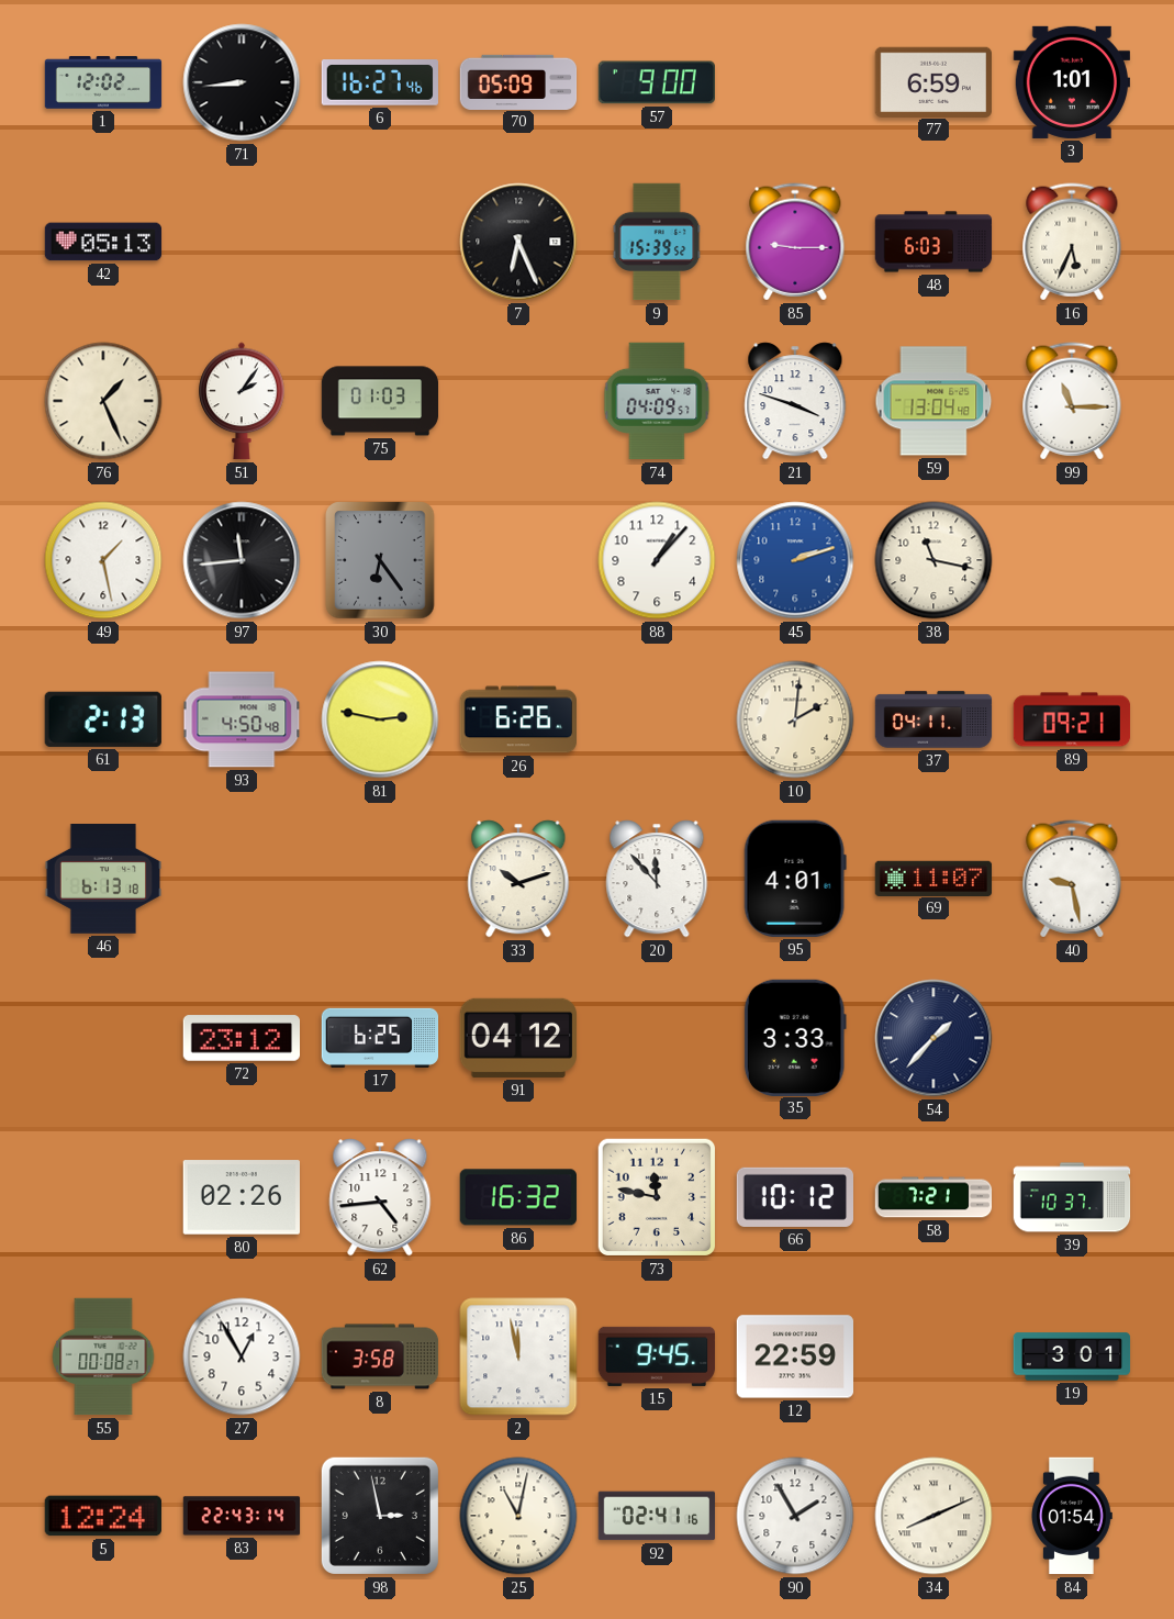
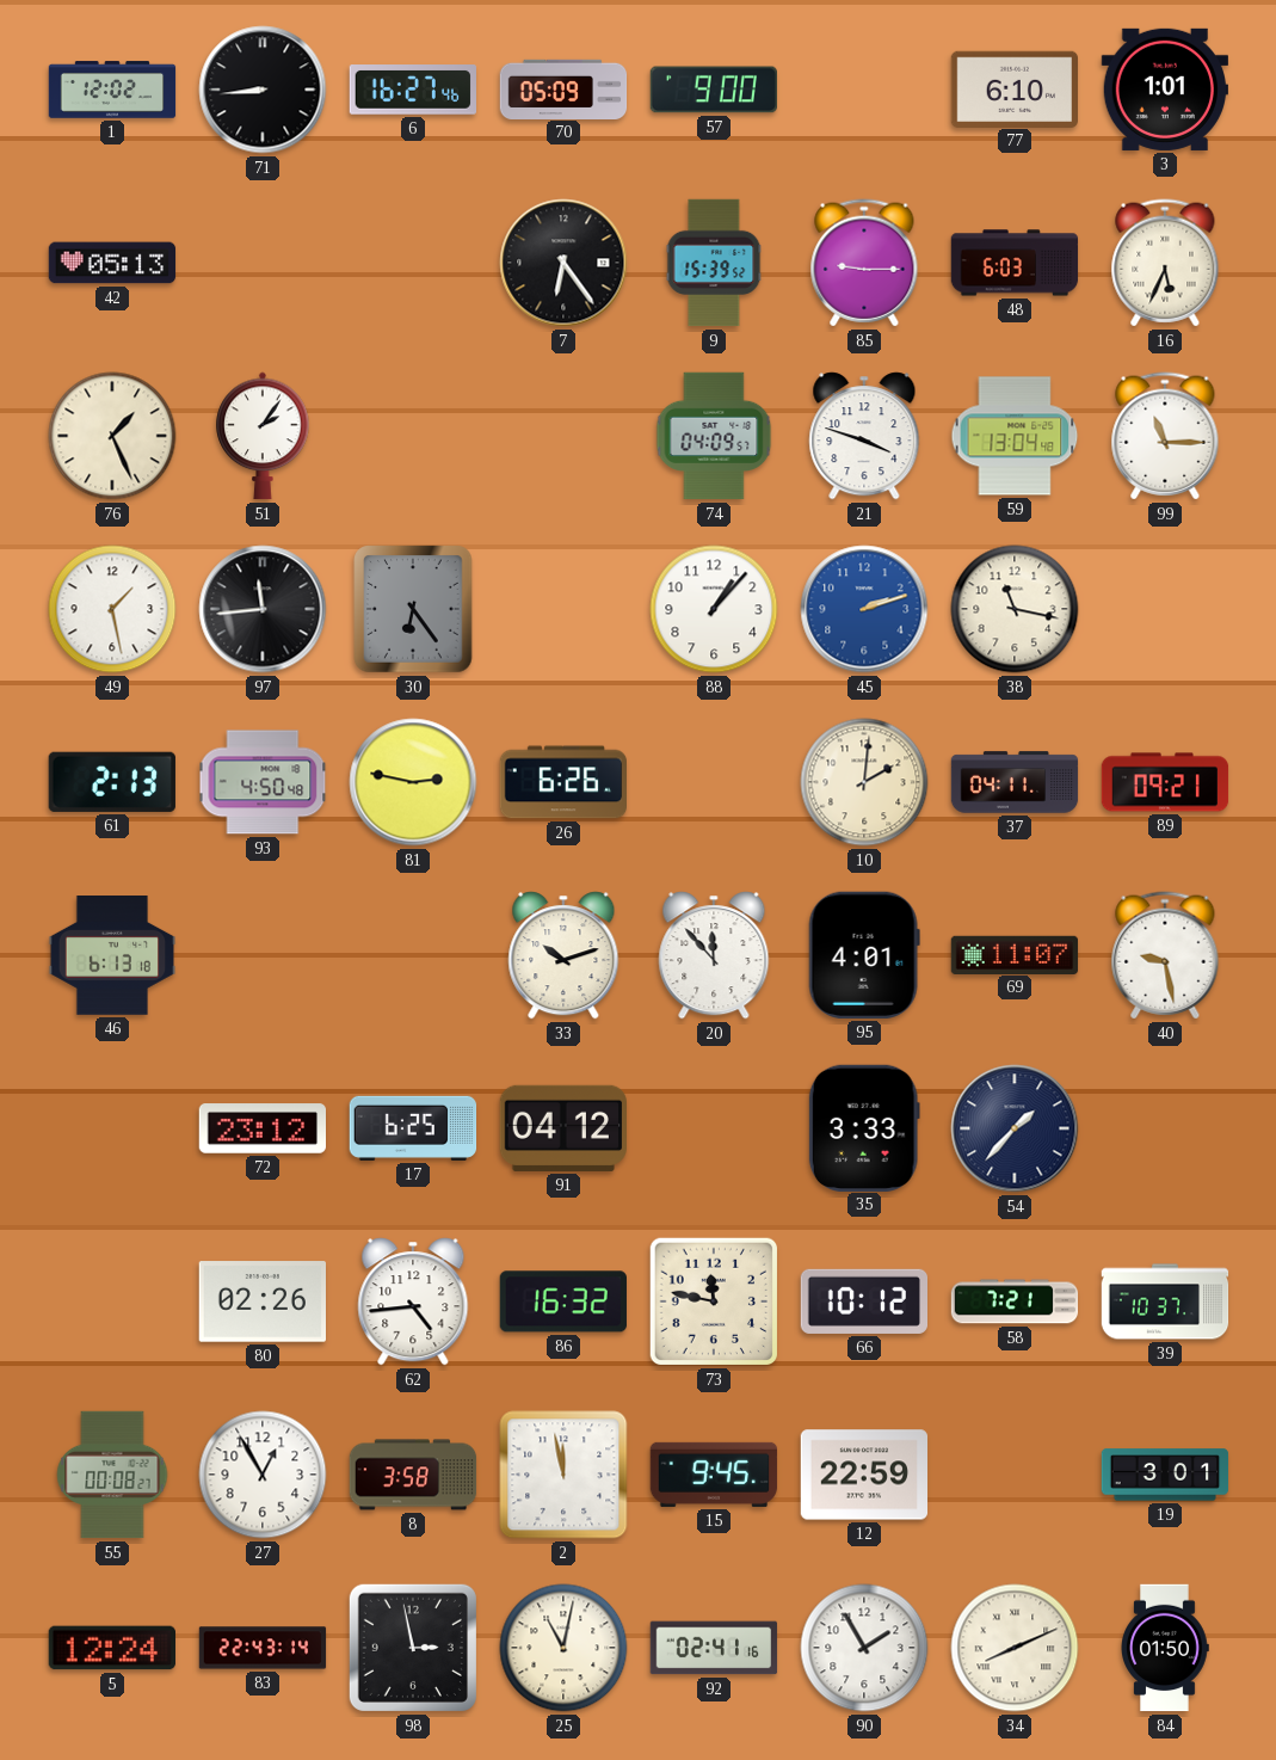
77: 6:59 -> 6:10
7: 6:26 -> 6:24
75: 01:03 -> none
84: 01:54 -> 01:50
